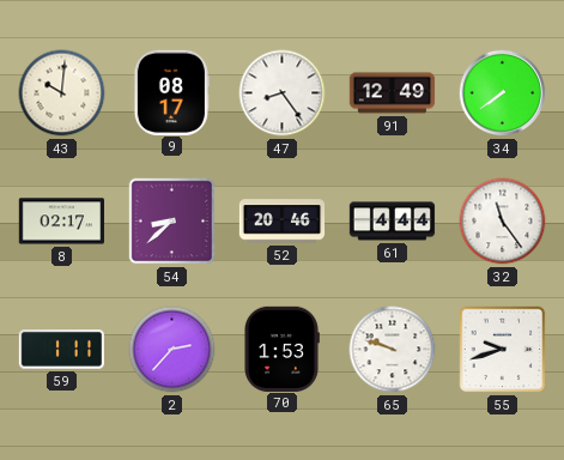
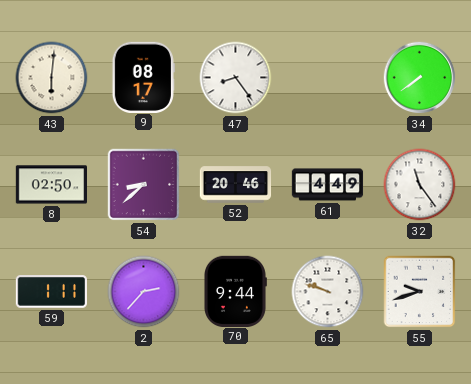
43: 10:01 -> 6:01
91: 12:49 -> none
8: 02:17 -> 02:50
61: 4:44 -> 4:49
70: 1:53 -> 9:44
